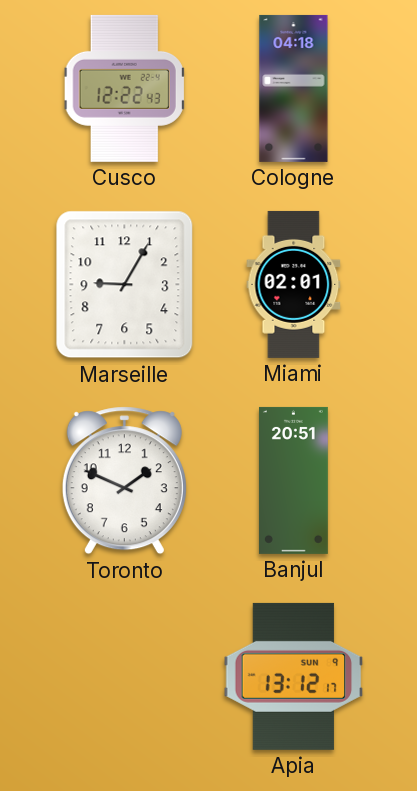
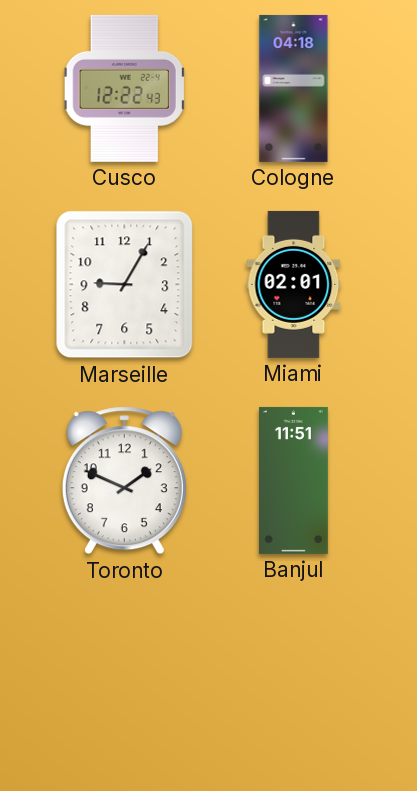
Banjul: 20:51 -> 11:51
Apia: 13:12 -> none
